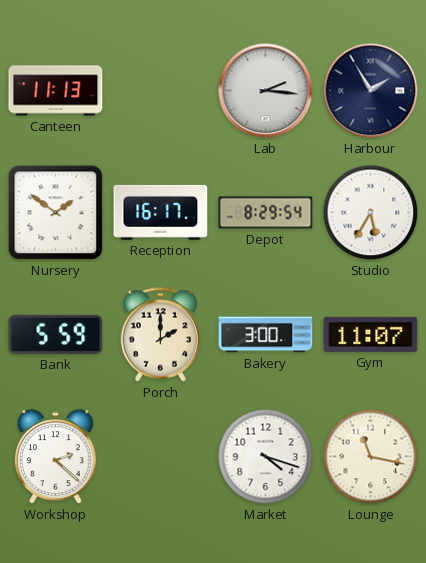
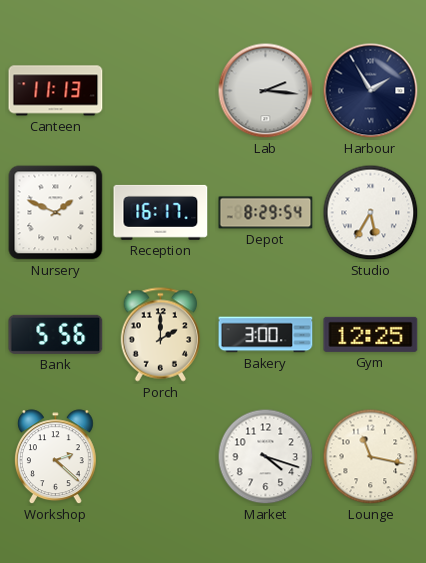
Nursery: 1:51 -> 1:49
Bank: 5:59 -> 5:56
Gym: 11:07 -> 12:25
